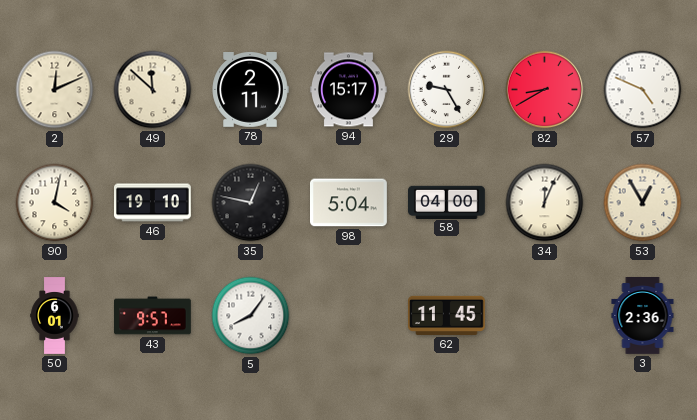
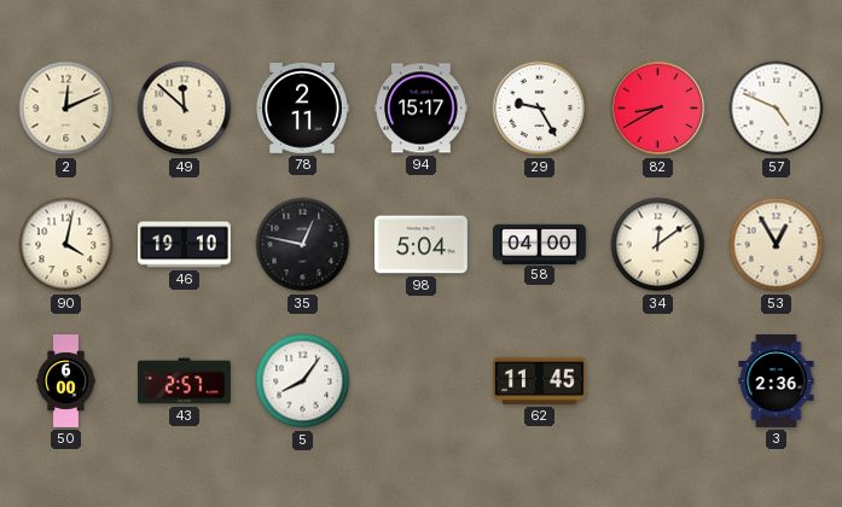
34: 12:04 -> 12:09
50: 6:01 -> 6:00
43: 9:57 -> 2:57
